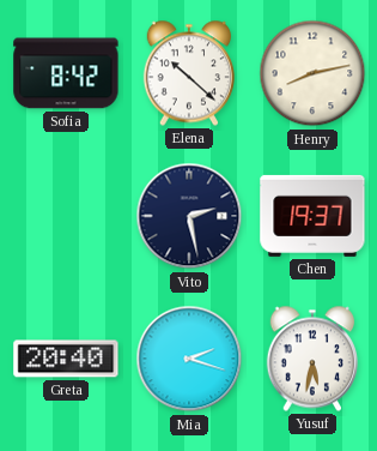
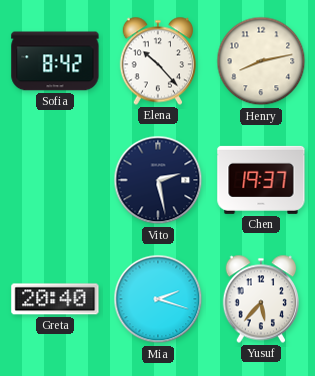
Elena: 10:22 -> 10:23
Yusuf: 5:32 -> 5:37
